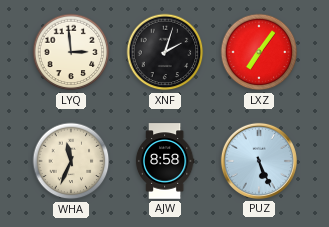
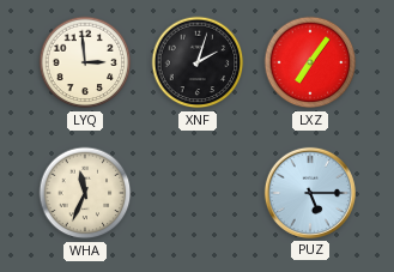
AJW: 8:58 -> none
PUZ: 5:26 -> 5:15
